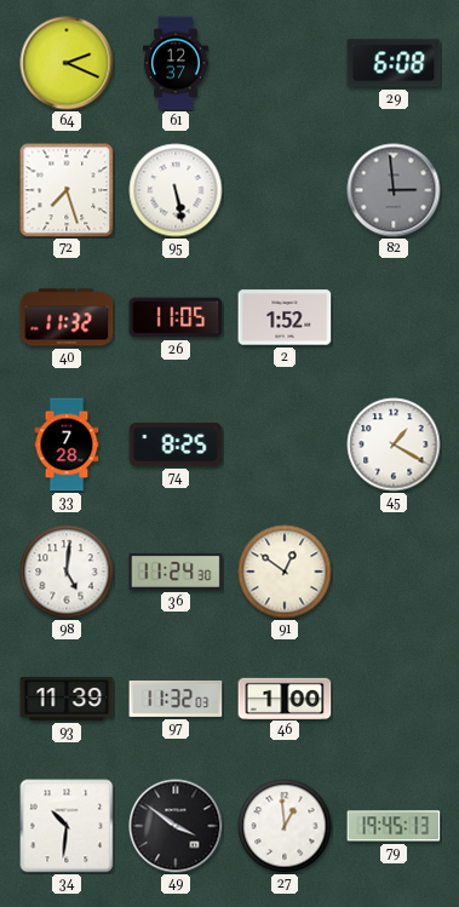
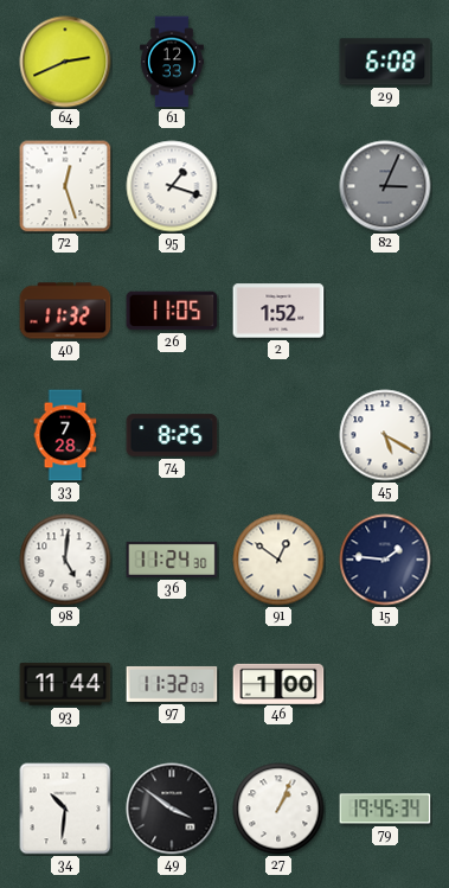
64: 2:19 -> 2:41
61: 12:37 -> 12:33
72: 7:27 -> 12:27
95: 5:28 -> 1:18
82: 2:59 -> 3:04
45: 1:20 -> 5:20
15: none -> 1:46
93: 11:39 -> 11:44
27: 12:59 -> 1:04
79: 19:45:13 -> 19:45:34
